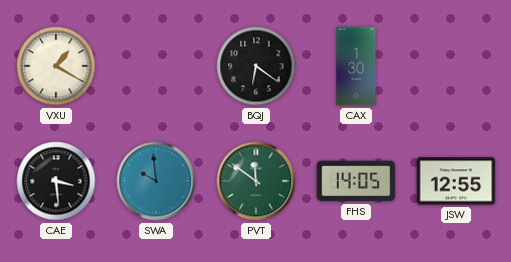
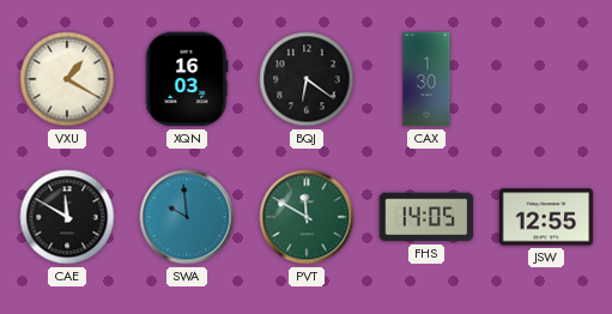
XQN: none -> 16:03
CAE: 3:29 -> 11:50
PVT: 11:51 -> 11:50
